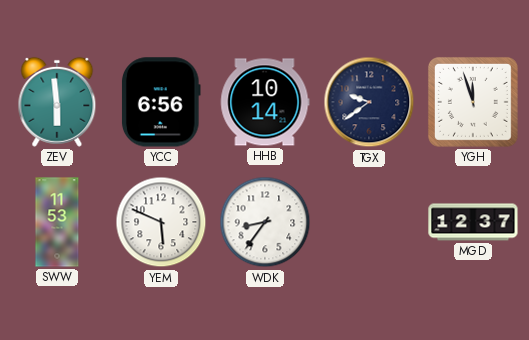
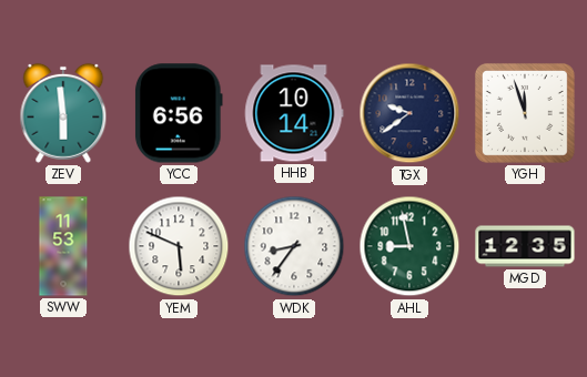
AHL: none -> 8:58
MGD: 12:37 -> 12:35
